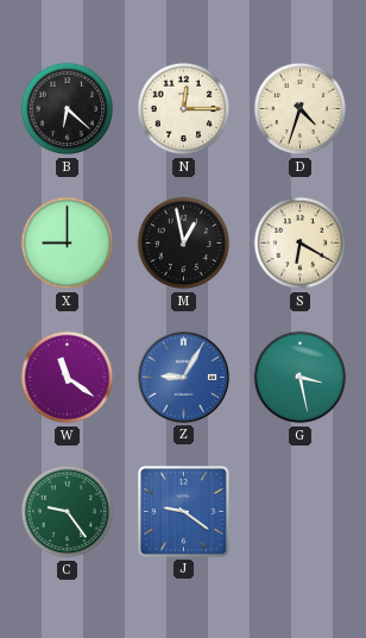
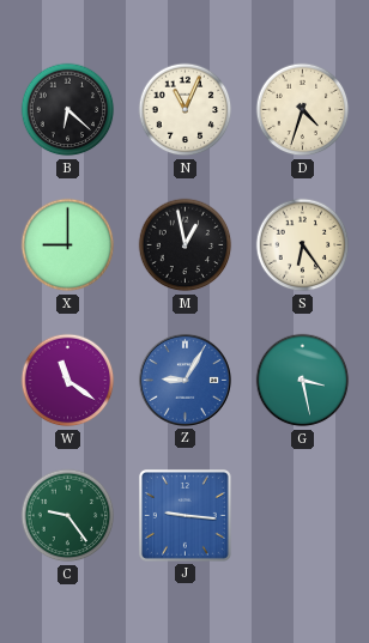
N: 12:15 -> 11:04
S: 6:20 -> 6:24
J: 9:21 -> 9:16
